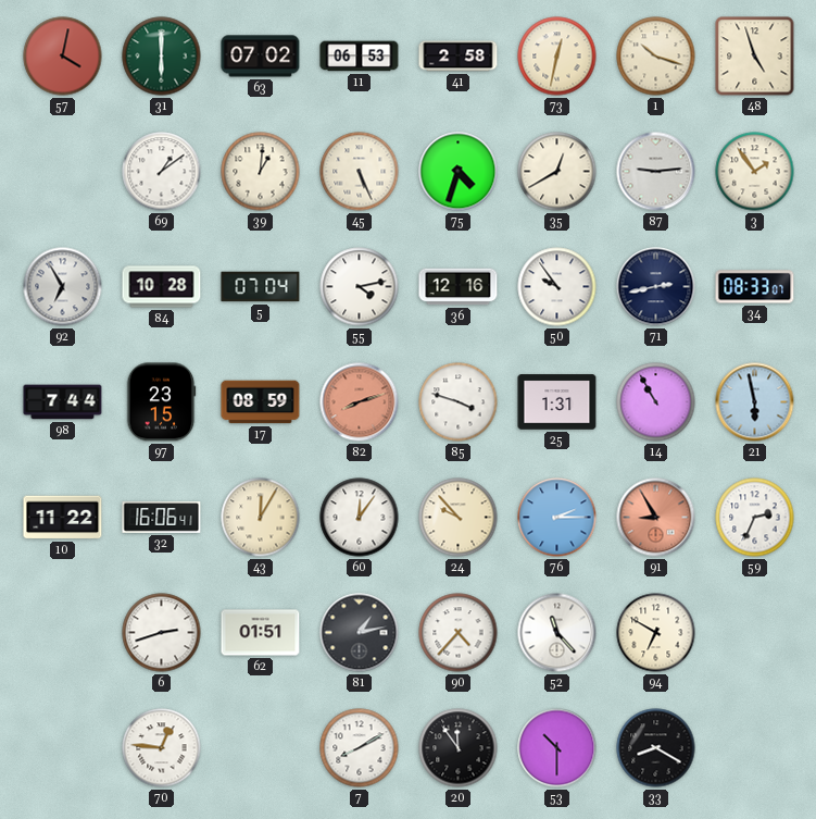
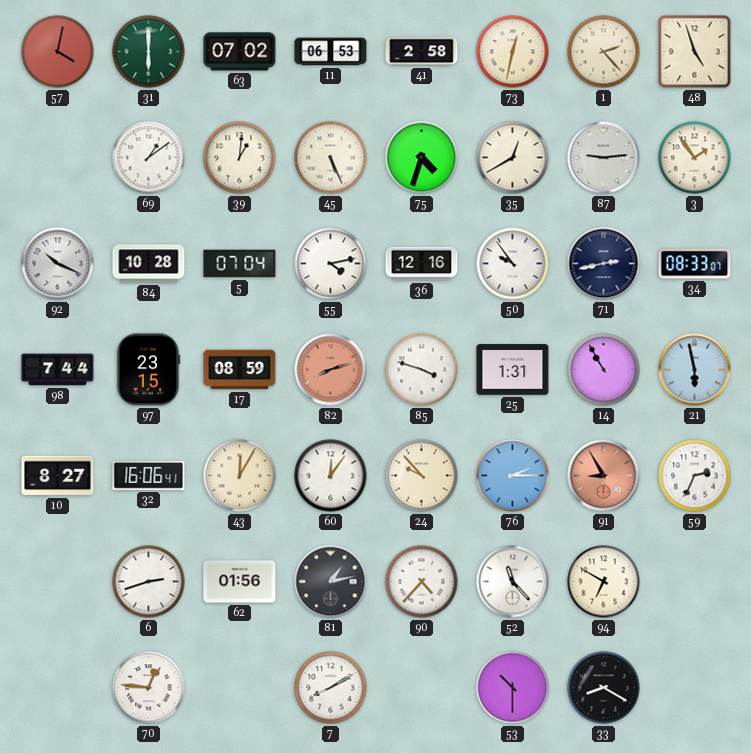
1: 10:18 -> 2:23
92: 6:55 -> 10:19
10: 11:22 -> 8:27
62: 01:51 -> 01:56
20: 11:54 -> none
